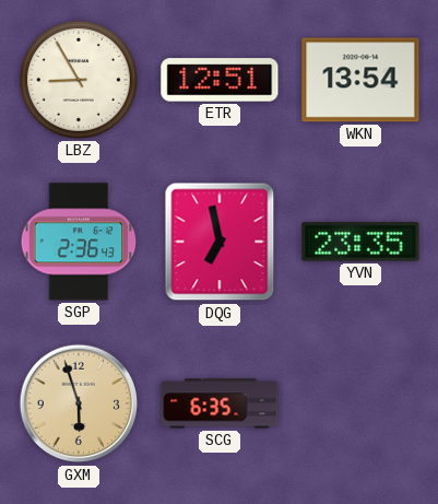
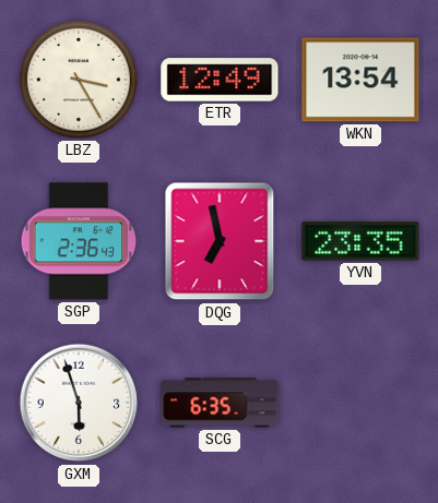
LBZ: 8:55 -> 3:25
ETR: 12:51 -> 12:49
GXM dial: champagne -> white
